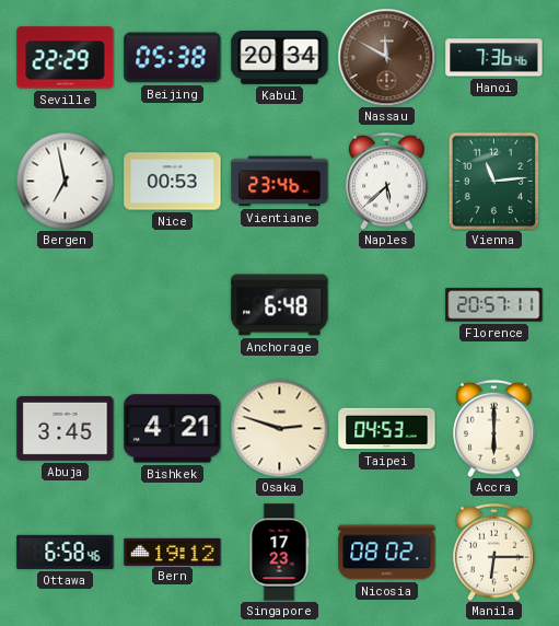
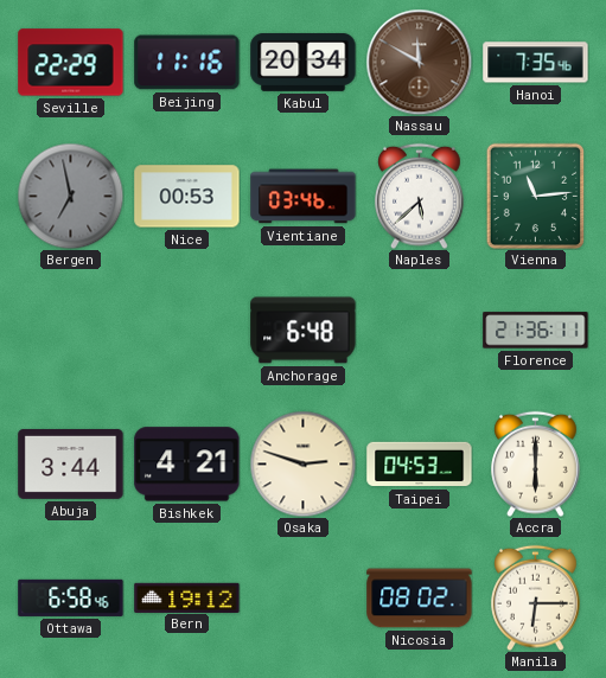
Beijing: 05:38 -> 11:16
Hanoi: 7:36 -> 7:35
Bergen dial: white -> grey
Vientiane: 23:46 -> 03:46
Florence: 20:57 -> 21:36
Abuja: 3:45 -> 3:44
Singapore: 17:23 -> none
